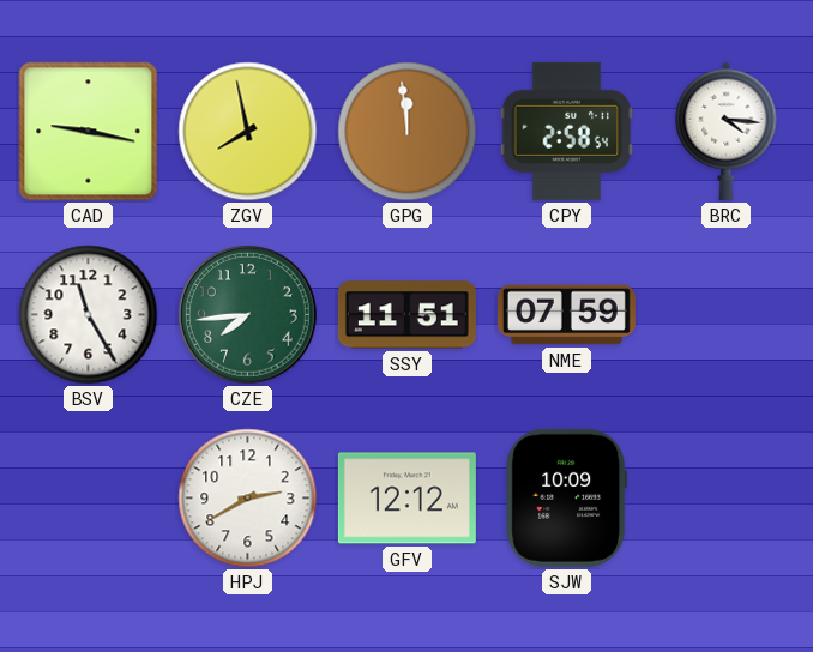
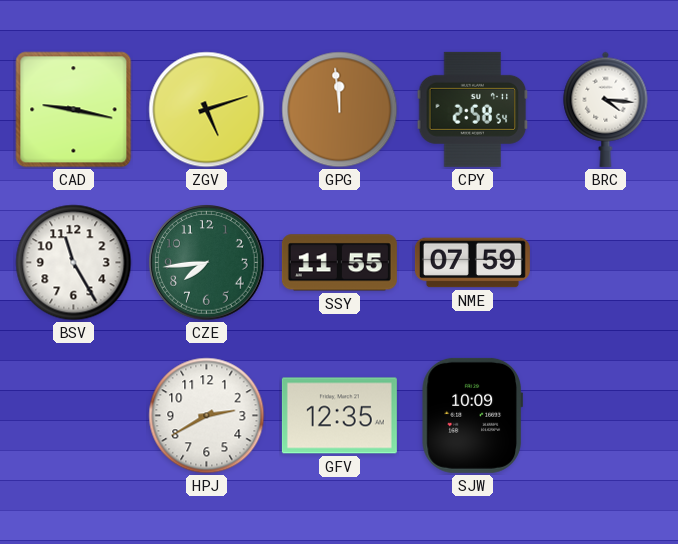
ZGV: 7:58 -> 5:12
SSY: 11:51 -> 11:55
GFV: 12:12 -> 12:35
